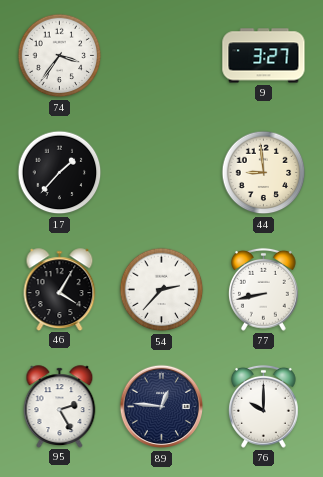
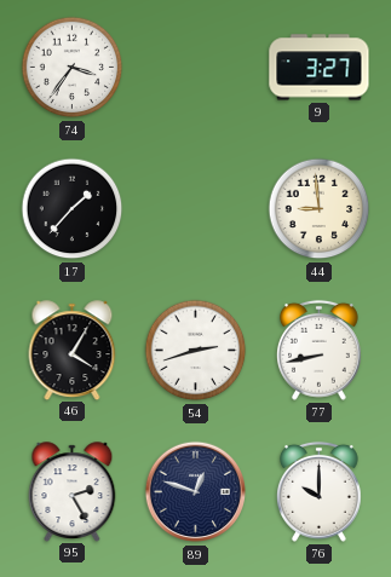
54: 2:37 -> 2:42
89: 12:46 -> 12:48
